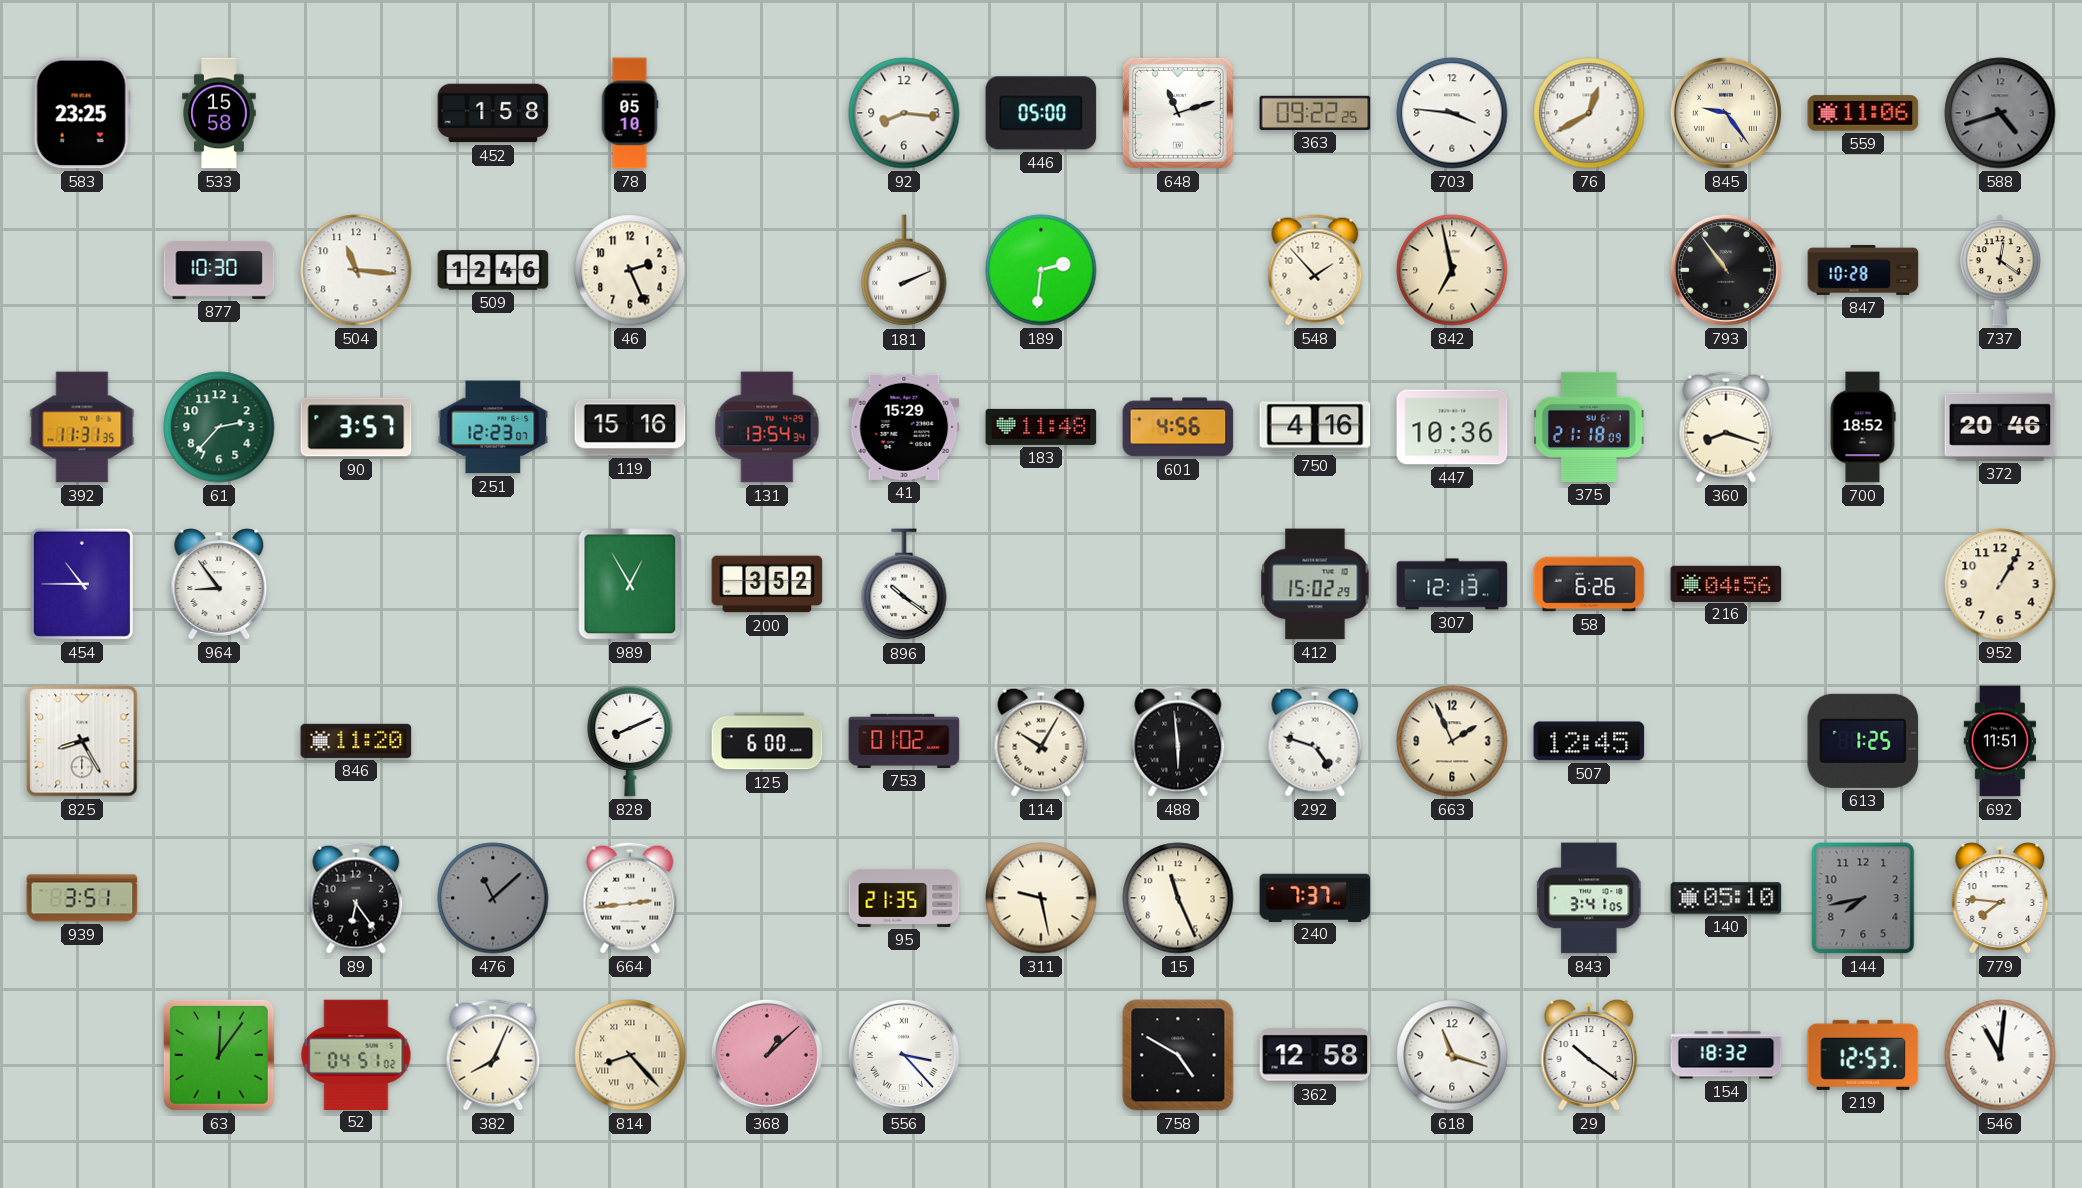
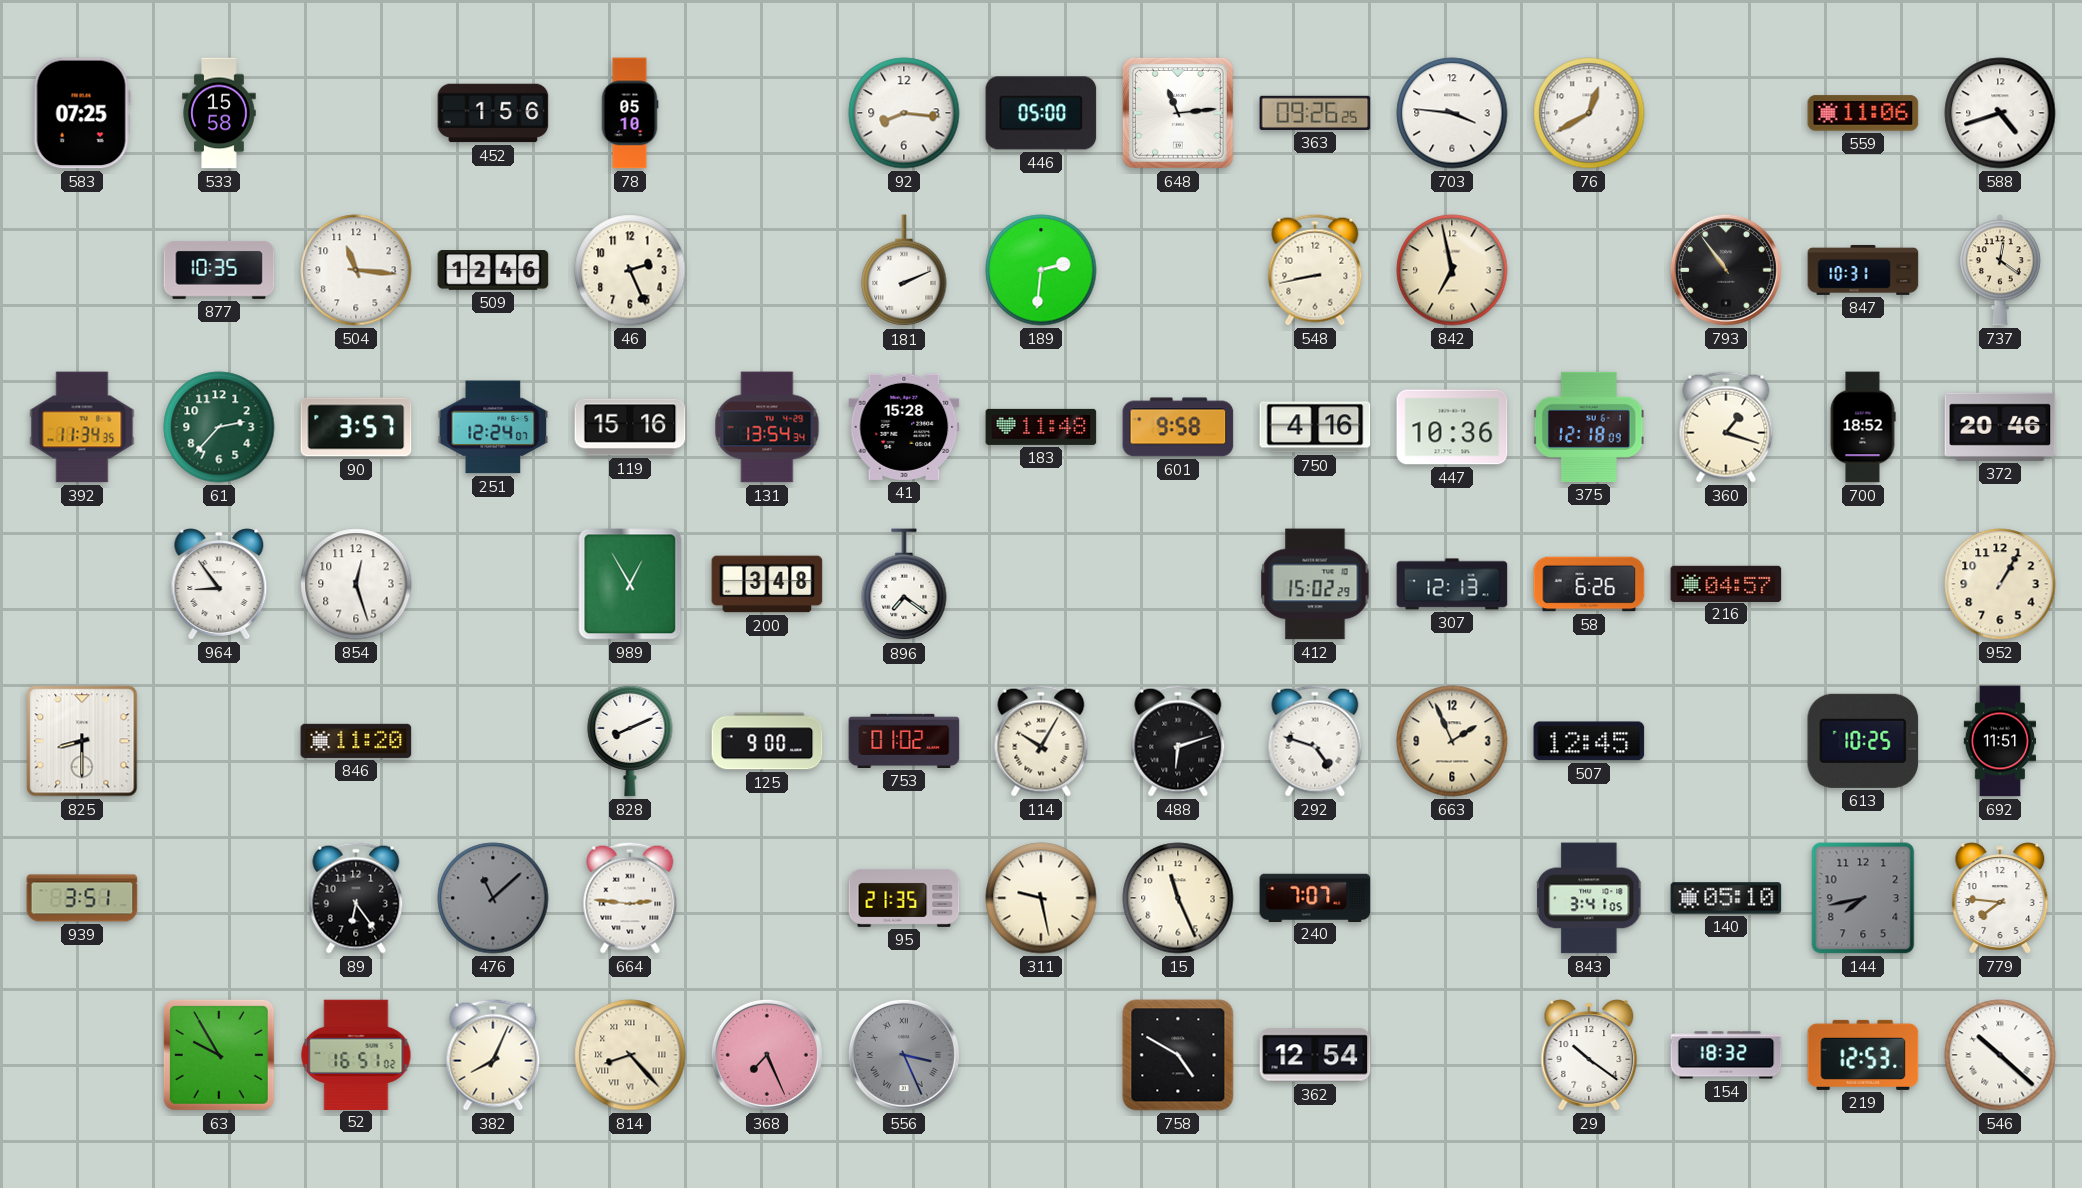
583: 23:25 -> 07:25
452: 1:58 -> 1:56
648: 11:12 -> 11:14
363: 09:22 -> 09:26
845: 9:24 -> none
588 dial: grey -> white
877: 10:30 -> 10:35
548: 1:53 -> 8:43
847: 10:28 -> 10:31
392: 11:31 -> 11:34
251: 12:23 -> 12:24
41: 15:29 -> 15:28
601: 4:56 -> 9:58
375: 21:18 -> 12:18
360: 8:18 -> 1:18
454: 10:45 -> none
854: none -> 12:27
200: 3:52 -> 3:48
896: 10:21 -> 7:21
216: 04:56 -> 04:57
825: 8:25 -> 8:30
125: 6:00 -> 9:00
488: 5:59 -> 6:12
613: 1:25 -> 10:25
664: 2:44 -> 2:46
240: 7:37 -> 7:07
63: 12:06 -> 9:55
52: 04:51 -> 16:51
368: 1:08 -> 7:26
556: 3:23 -> 3:26
556 dial: white -> grey
362: 12:58 -> 12:54
618: 11:18 -> none
546: 11:01 -> 10:22
